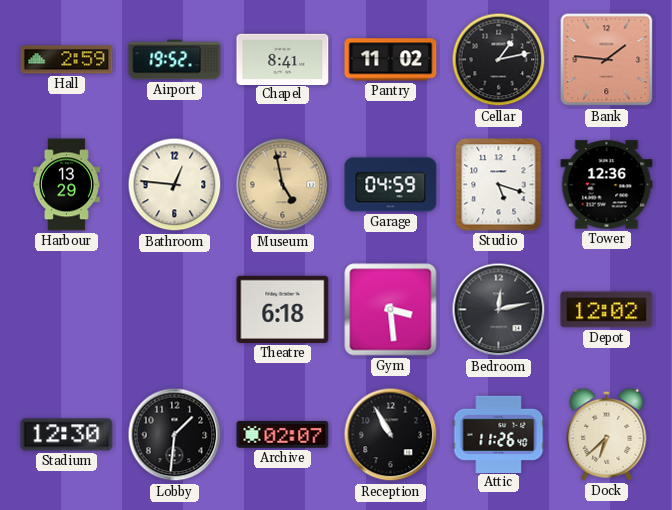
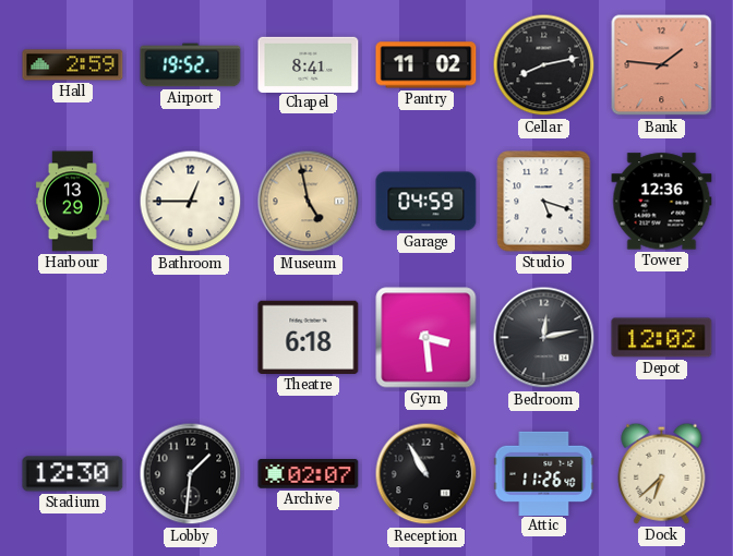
Cellar: 1:13 -> 8:13
Bathroom: 12:46 -> 12:45
